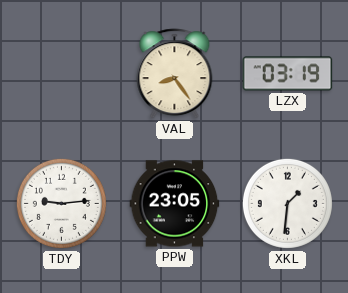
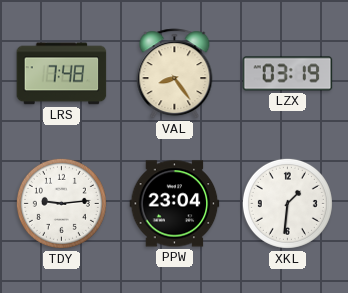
LRS: none -> 7:48
PPW: 23:05 -> 23:04
